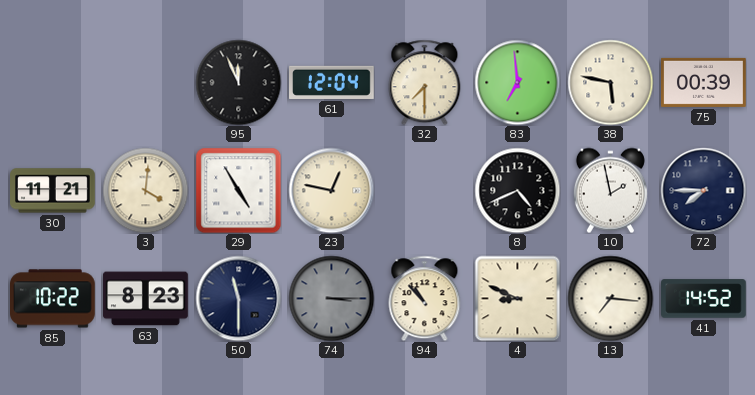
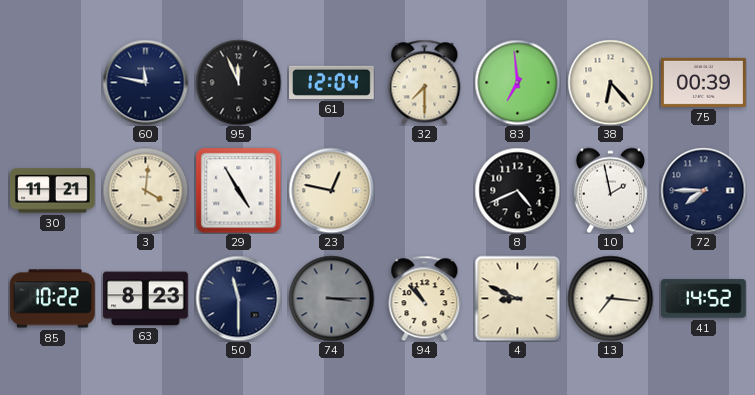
60: none -> 11:47
38: 5:47 -> 6:23
